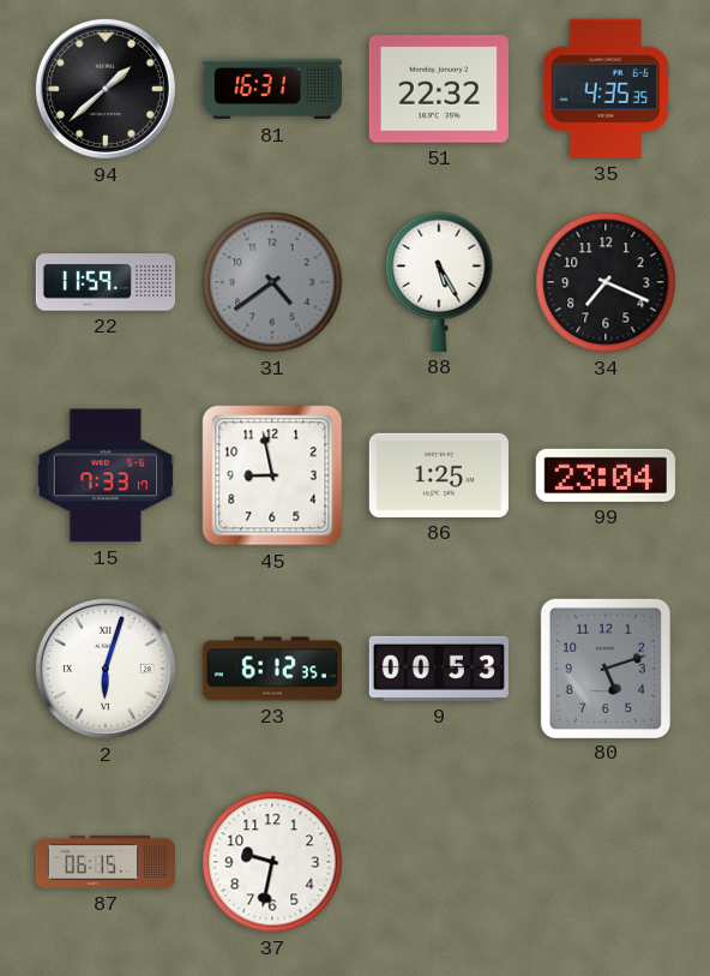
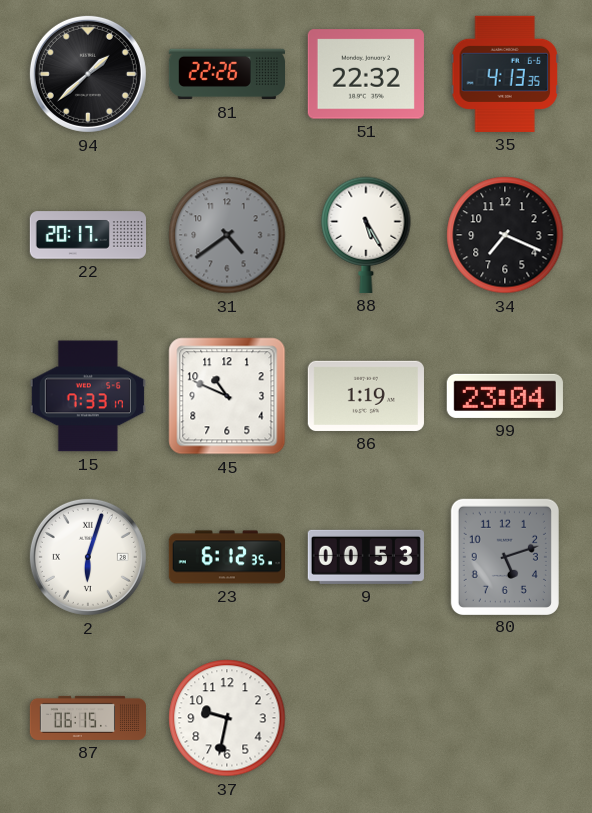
81: 16:31 -> 22:26
35: 4:35 -> 4:13
22: 11:59 -> 20:17
45: 8:58 -> 10:49
86: 1:25 -> 1:19
